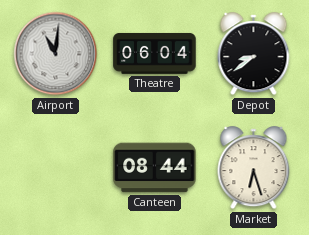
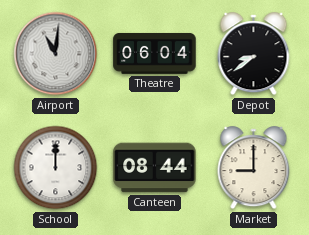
School: none -> 12:00
Market: 6:27 -> 9:00
